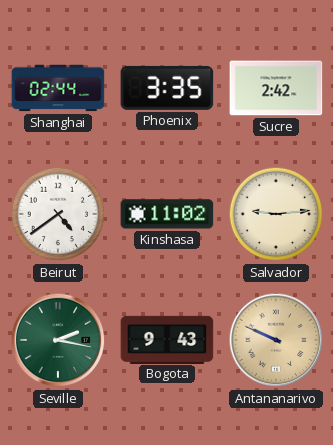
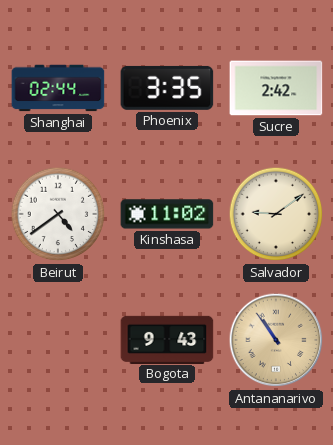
Salvador: 9:14 -> 9:09
Seville: 2:17 -> none
Antananarivo: 9:49 -> 10:54
